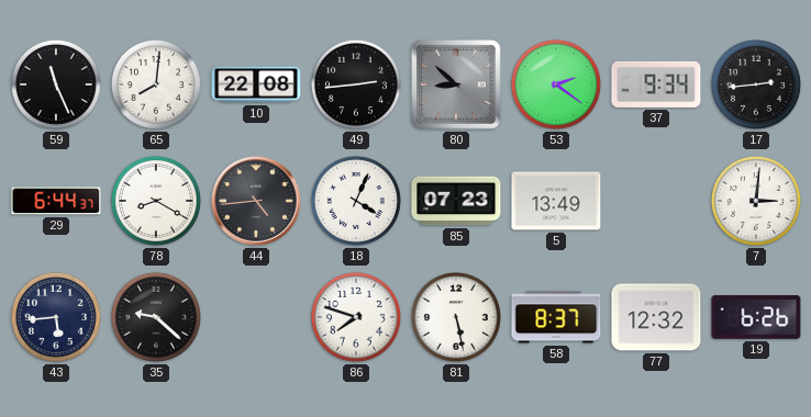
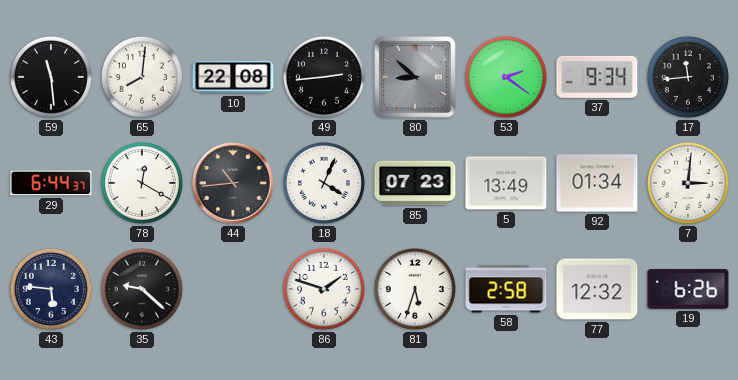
59: 11:26 -> 11:29
17: 2:44 -> 11:44
78: 8:20 -> 12:20
44: 4:44 -> 10:44
92: none -> 01:34
43: 5:44 -> 5:46
86: 7:48 -> 1:48
81: 5:28 -> 5:33
58: 8:37 -> 2:58
